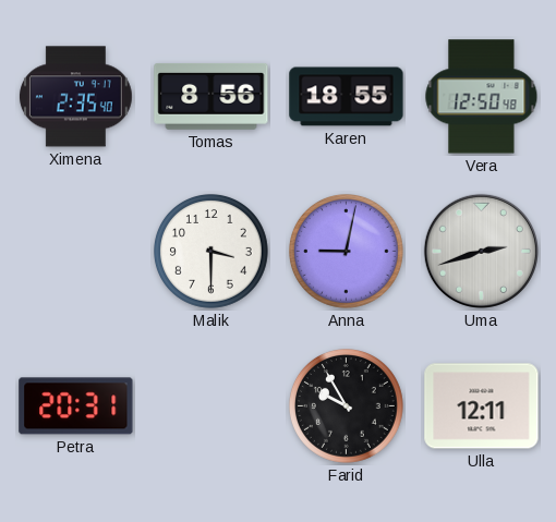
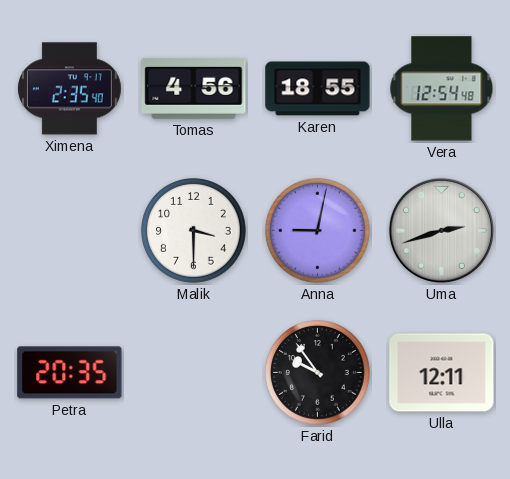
Tomas: 8:56 -> 4:56
Vera: 12:50 -> 12:54
Petra: 20:31 -> 20:35
Farid: 9:55 -> 9:54
